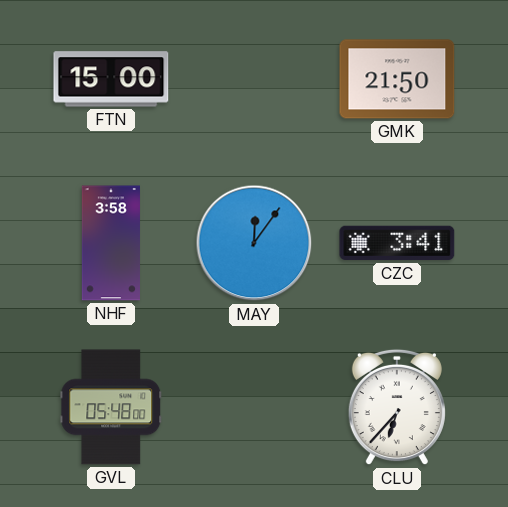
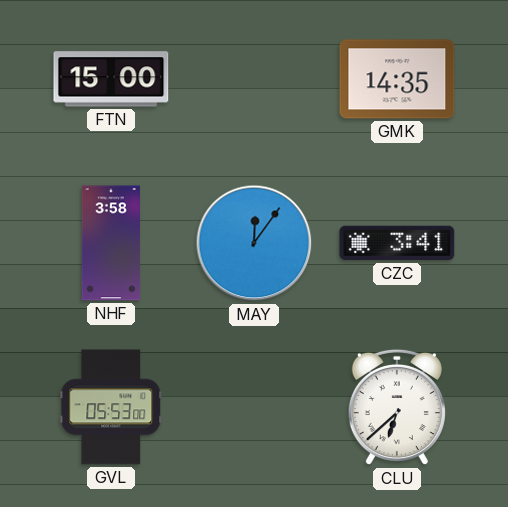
GMK: 21:50 -> 14:35
GVL: 05:48 -> 05:53
CLU: 6:37 -> 6:38
